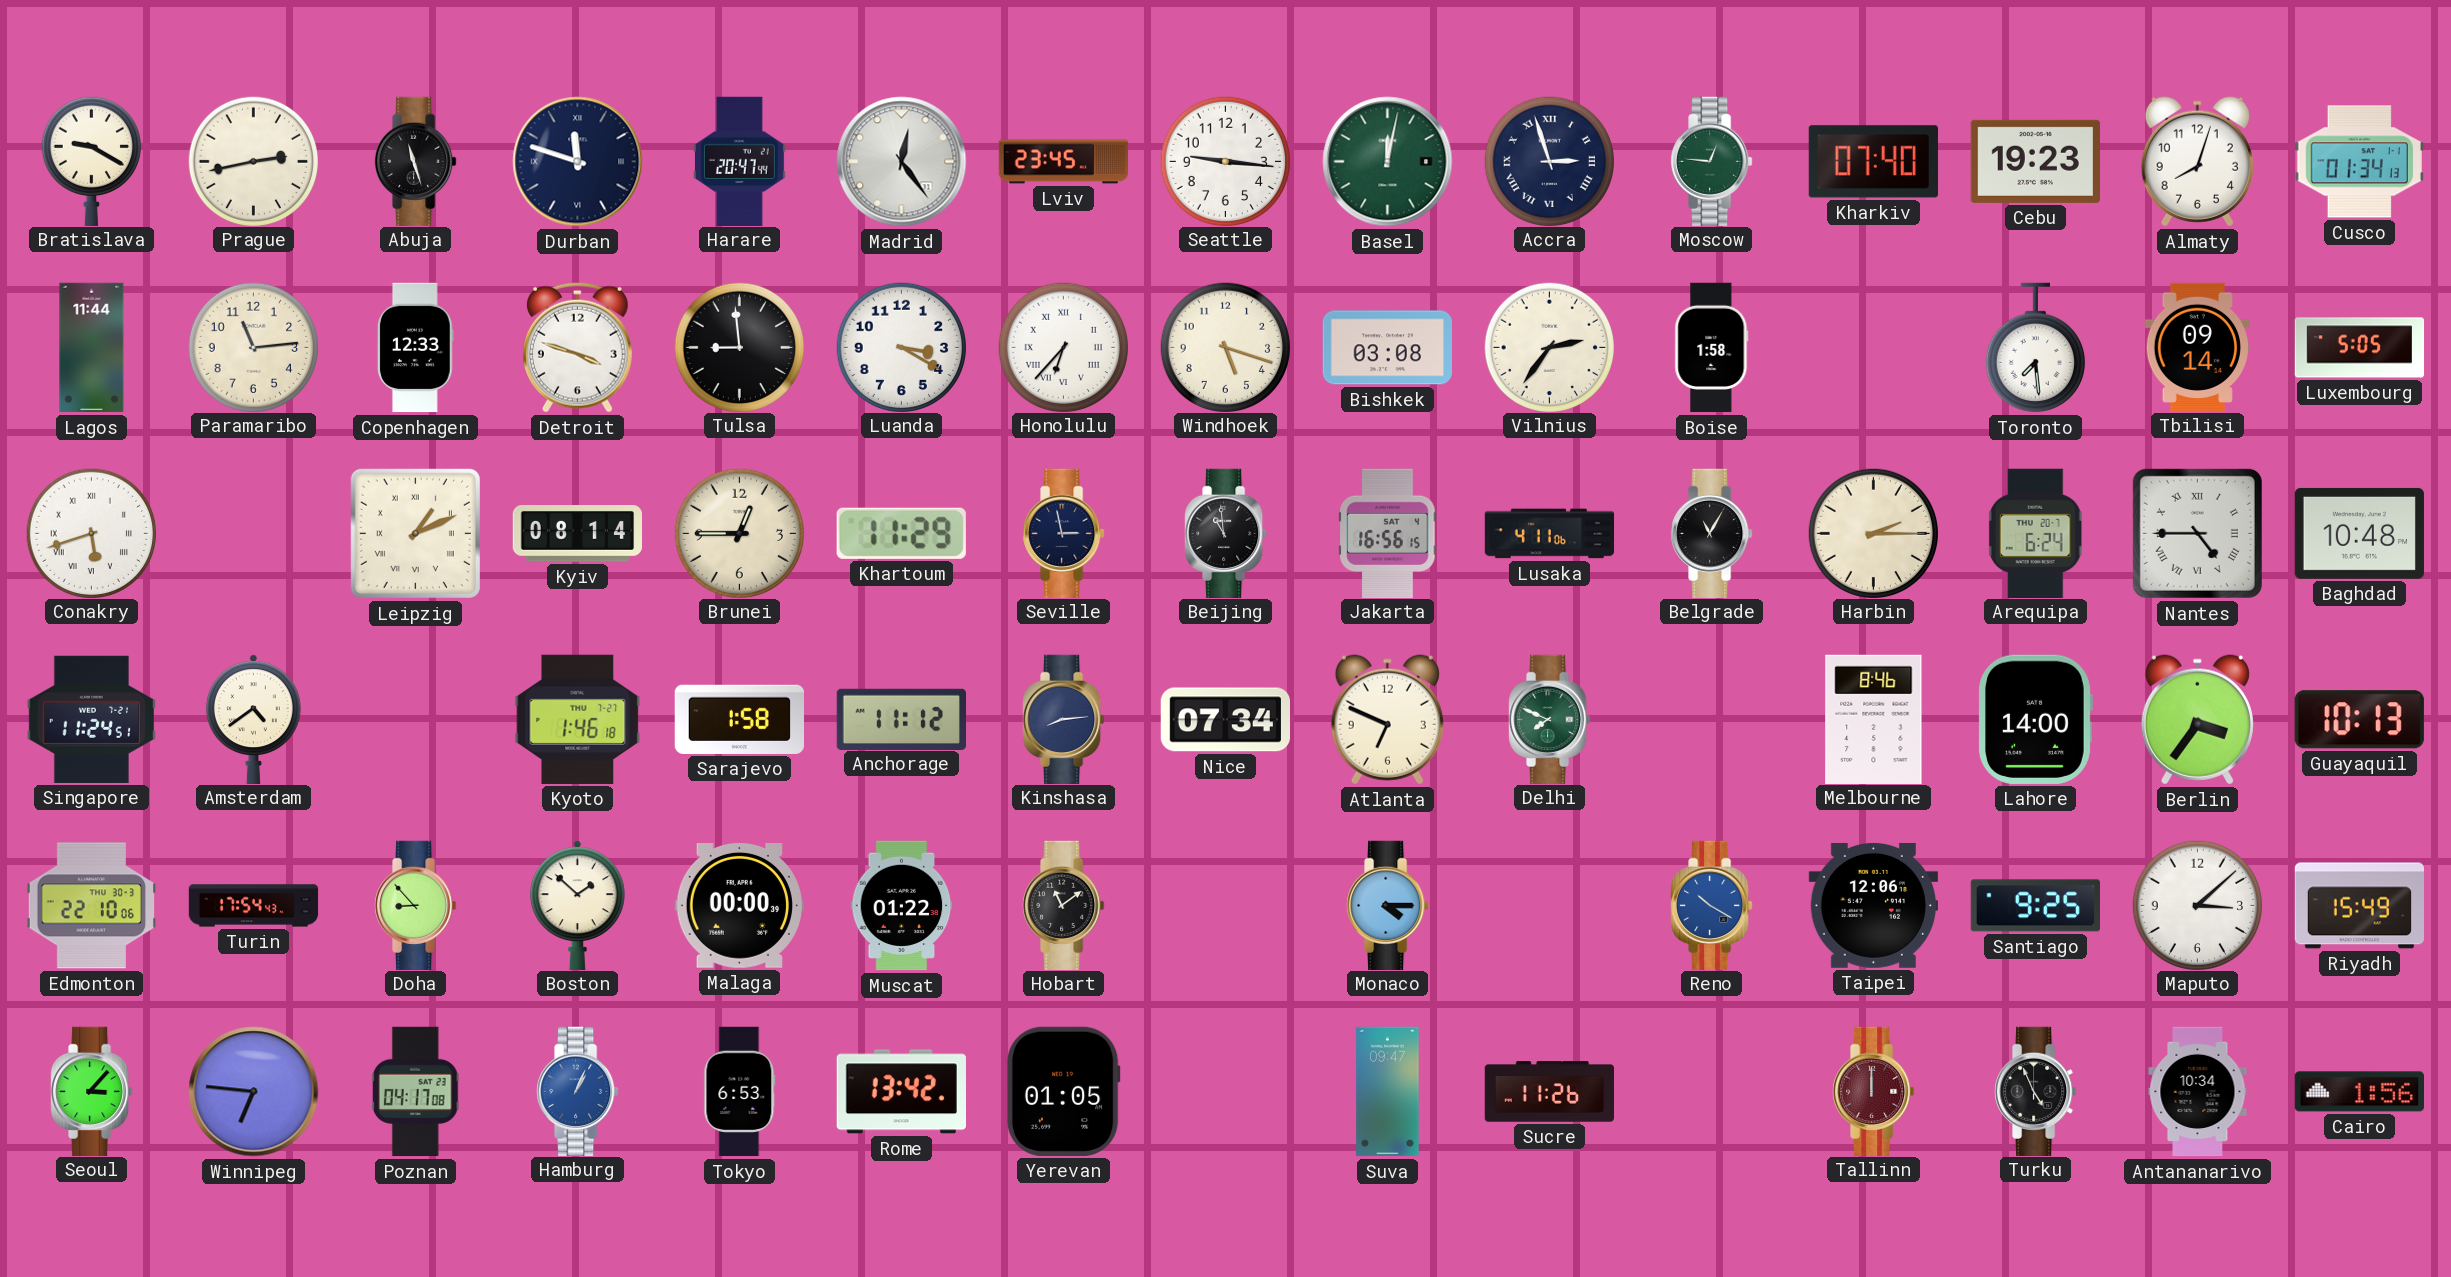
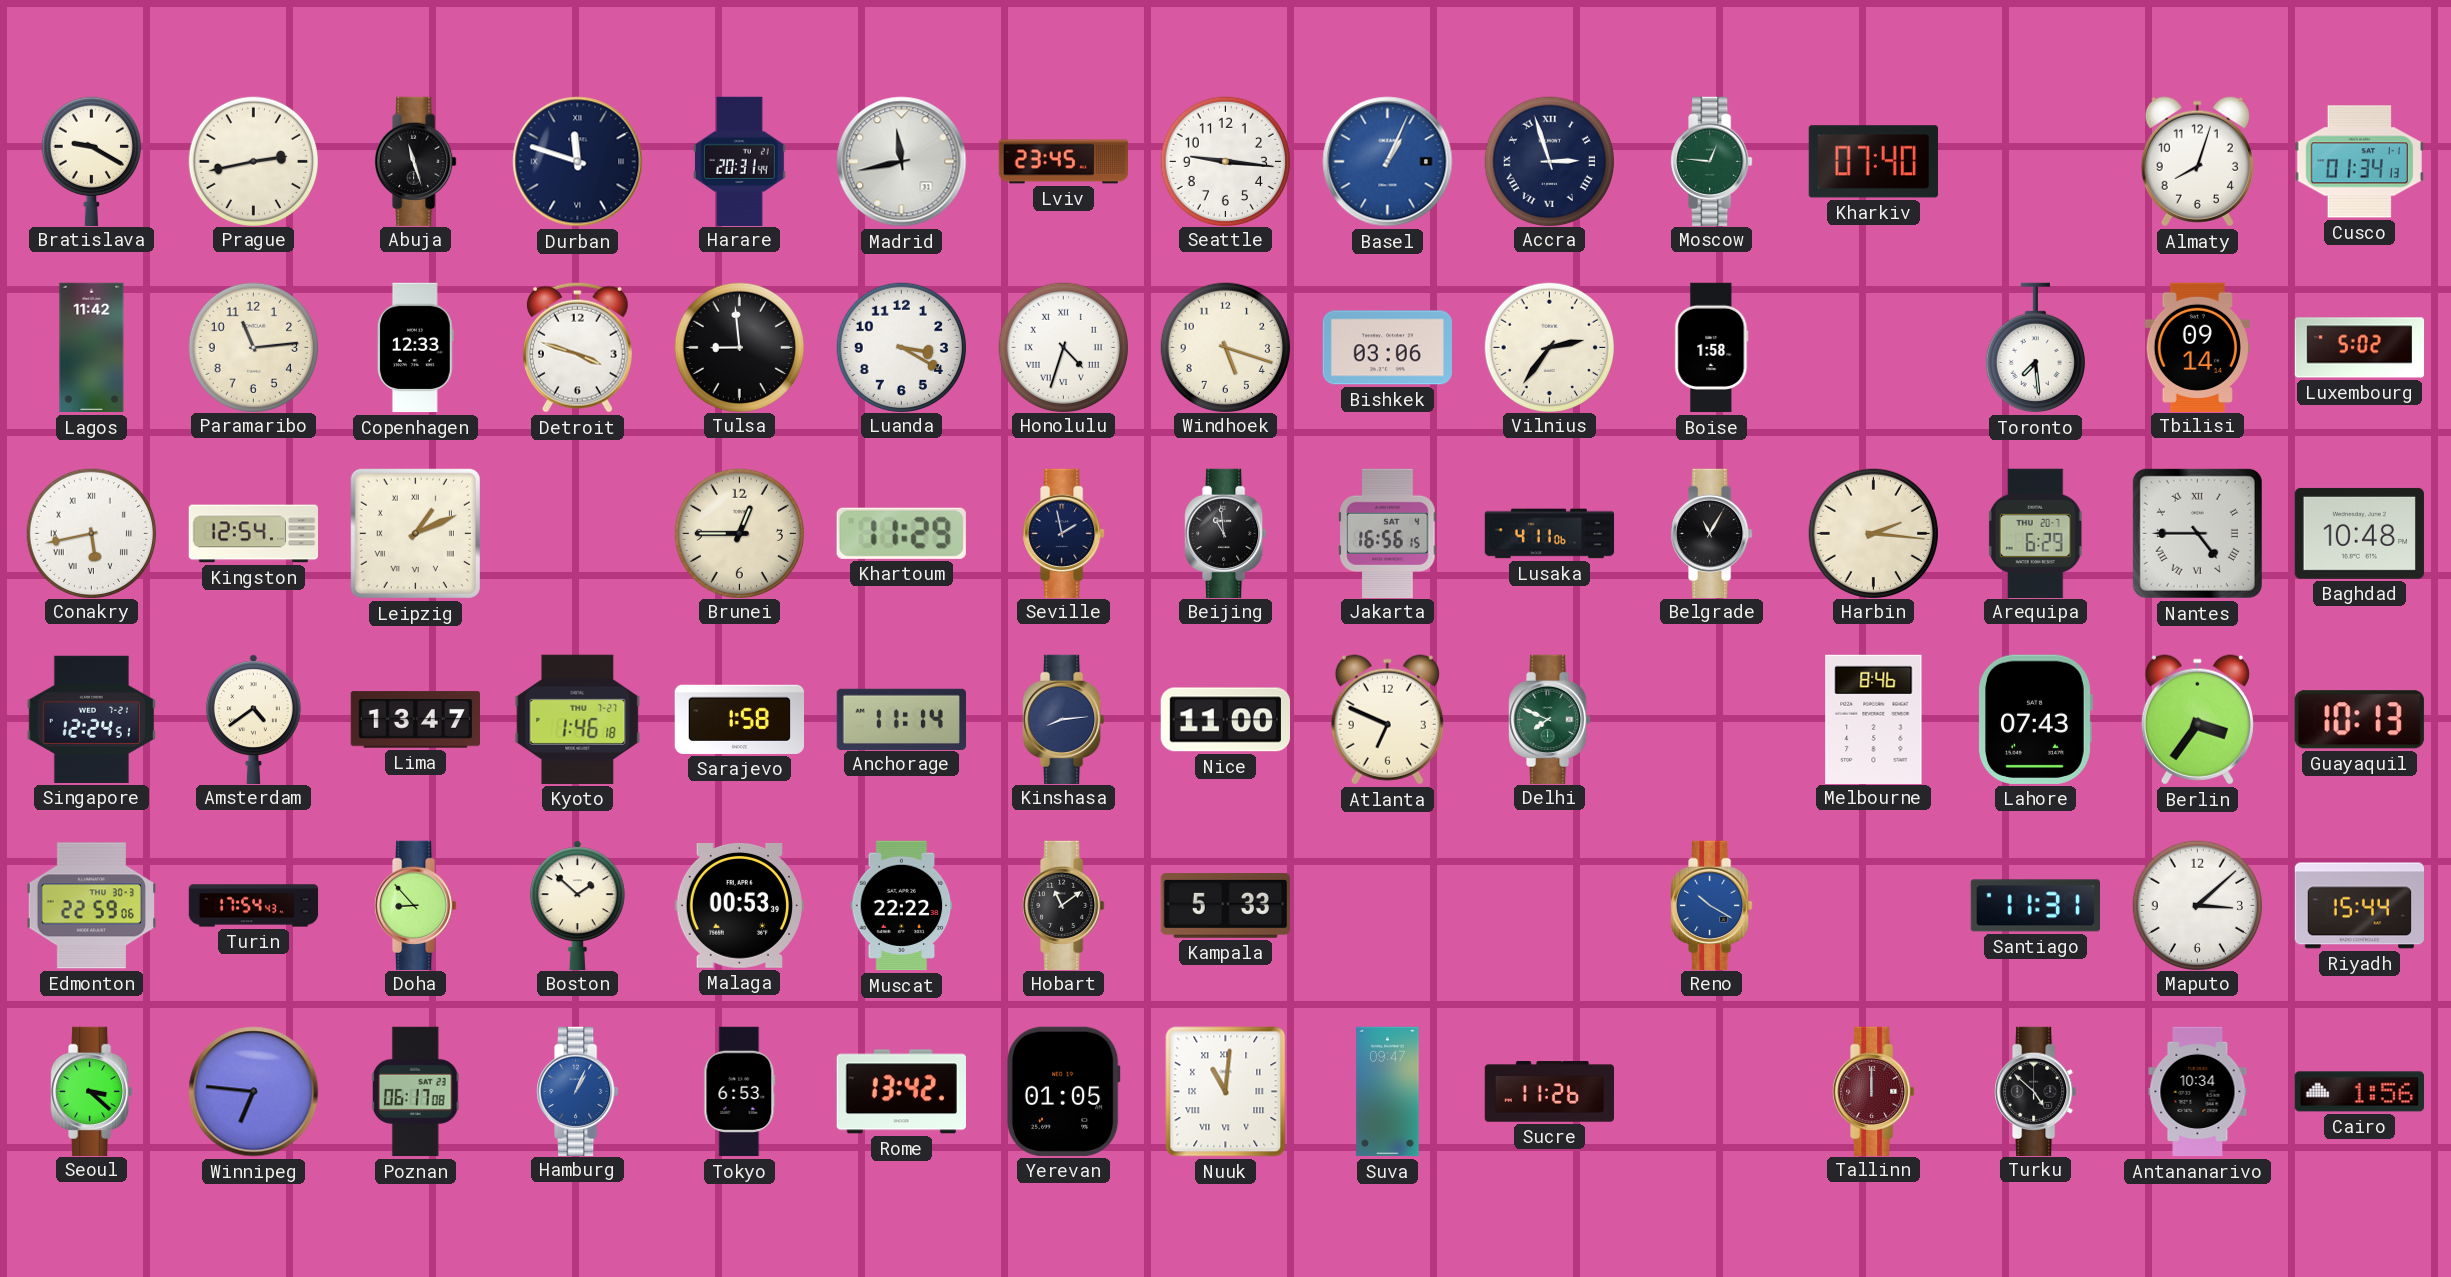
Harare: 20:47 -> 20:31
Madrid: 12:24 -> 11:43
Basel: 12:02 -> 1:04
Basel dial: green -> blue
Cebu: 19:23 -> none
Lagos: 11:44 -> 11:42
Honolulu: 6:37 -> 4:33
Bishkek: 03:08 -> 03:06
Luxembourg: 5:05 -> 5:02
Conakry: 5:42 -> 5:43
Kingston: none -> 12:54
Kyiv: 08:14 -> none
Seville: 2:58 -> 1:58
Harbin: 2:15 -> 2:16
Arequipa: 6:24 -> 6:29
Singapore: 11:24 -> 12:24
Lima: none -> 13:47
Anchorage: 11:12 -> 11:14
Nice: 07:34 -> 11:00
Lahore: 14:00 -> 07:43
Edmonton: 22:10 -> 22:59
Malaga: 00:00 -> 00:53
Muscat: 01:22 -> 22:22
Kampala: none -> 5:33
Monaco: 4:15 -> none
Taipei: 12:06 -> none
Santiago: 9:25 -> 11:31
Riyadh: 15:49 -> 15:44
Seoul: 3:07 -> 3:22
Poznan: 04:17 -> 06:17
Nuuk: none -> 11:01
Turku: 4:56 -> 4:52
